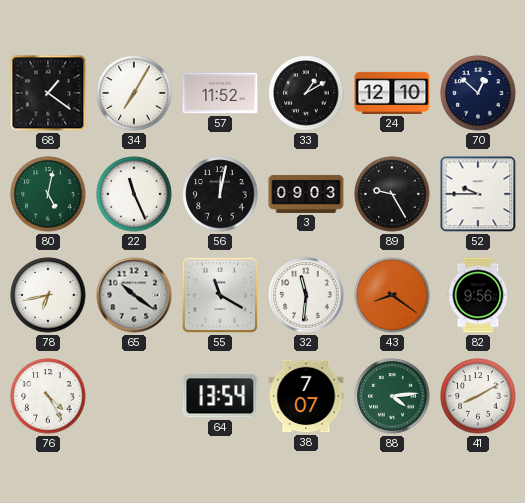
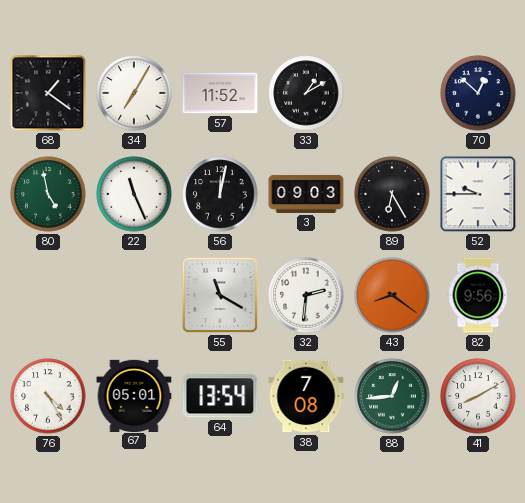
24: 12:10 -> none
80: 5:02 -> 4:58
89: 9:25 -> 6:25
78: 6:43 -> none
65: 10:21 -> none
32: 11:31 -> 2:31
67: none -> 05:01
38: 7:07 -> 7:08
88: 4:14 -> 12:44
